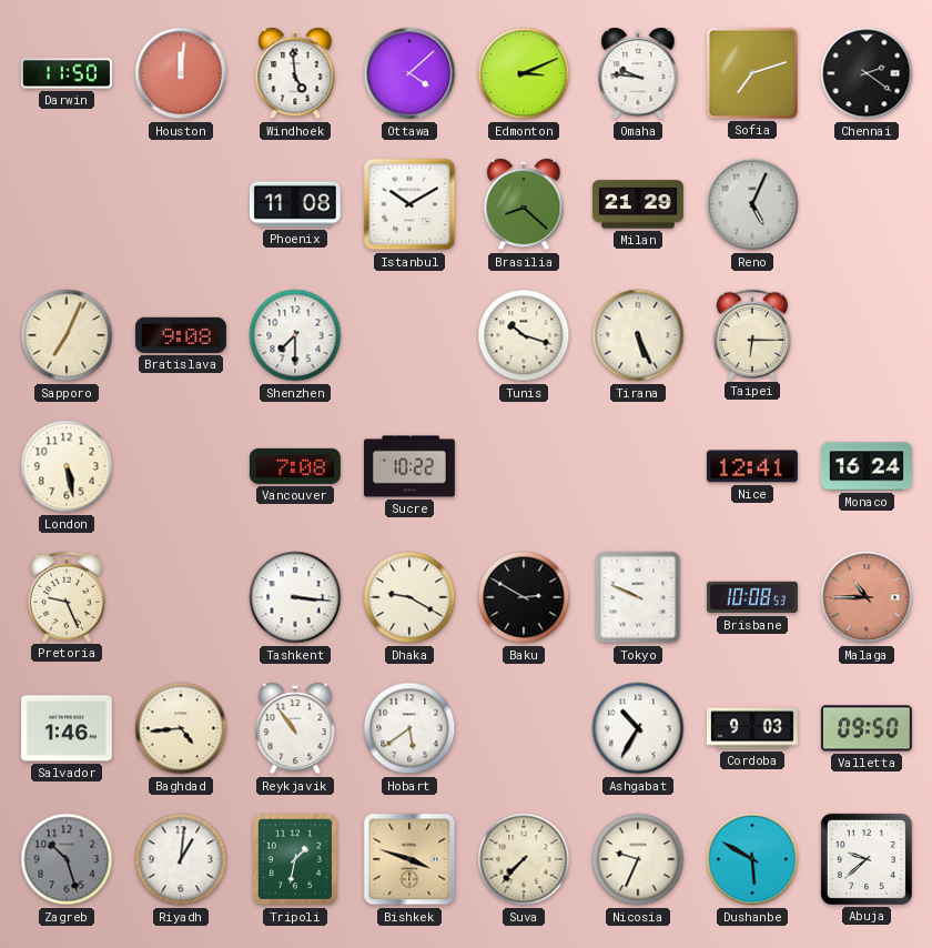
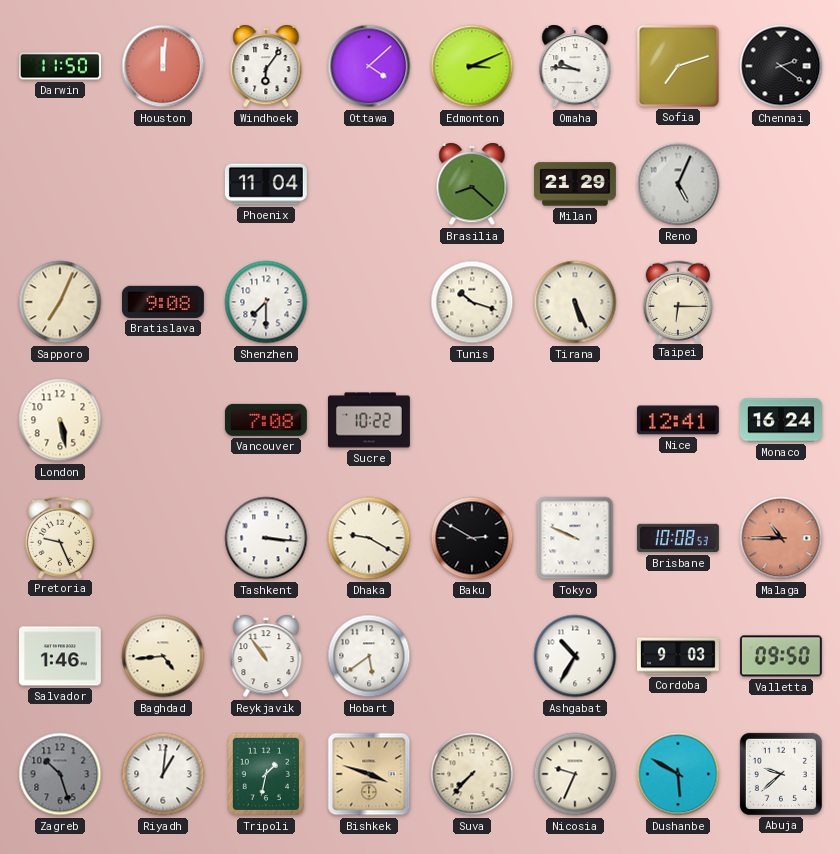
Windhoek: 4:59 -> 6:06
Phoenix: 11:08 -> 11:04
Istanbul: 10:10 -> none
